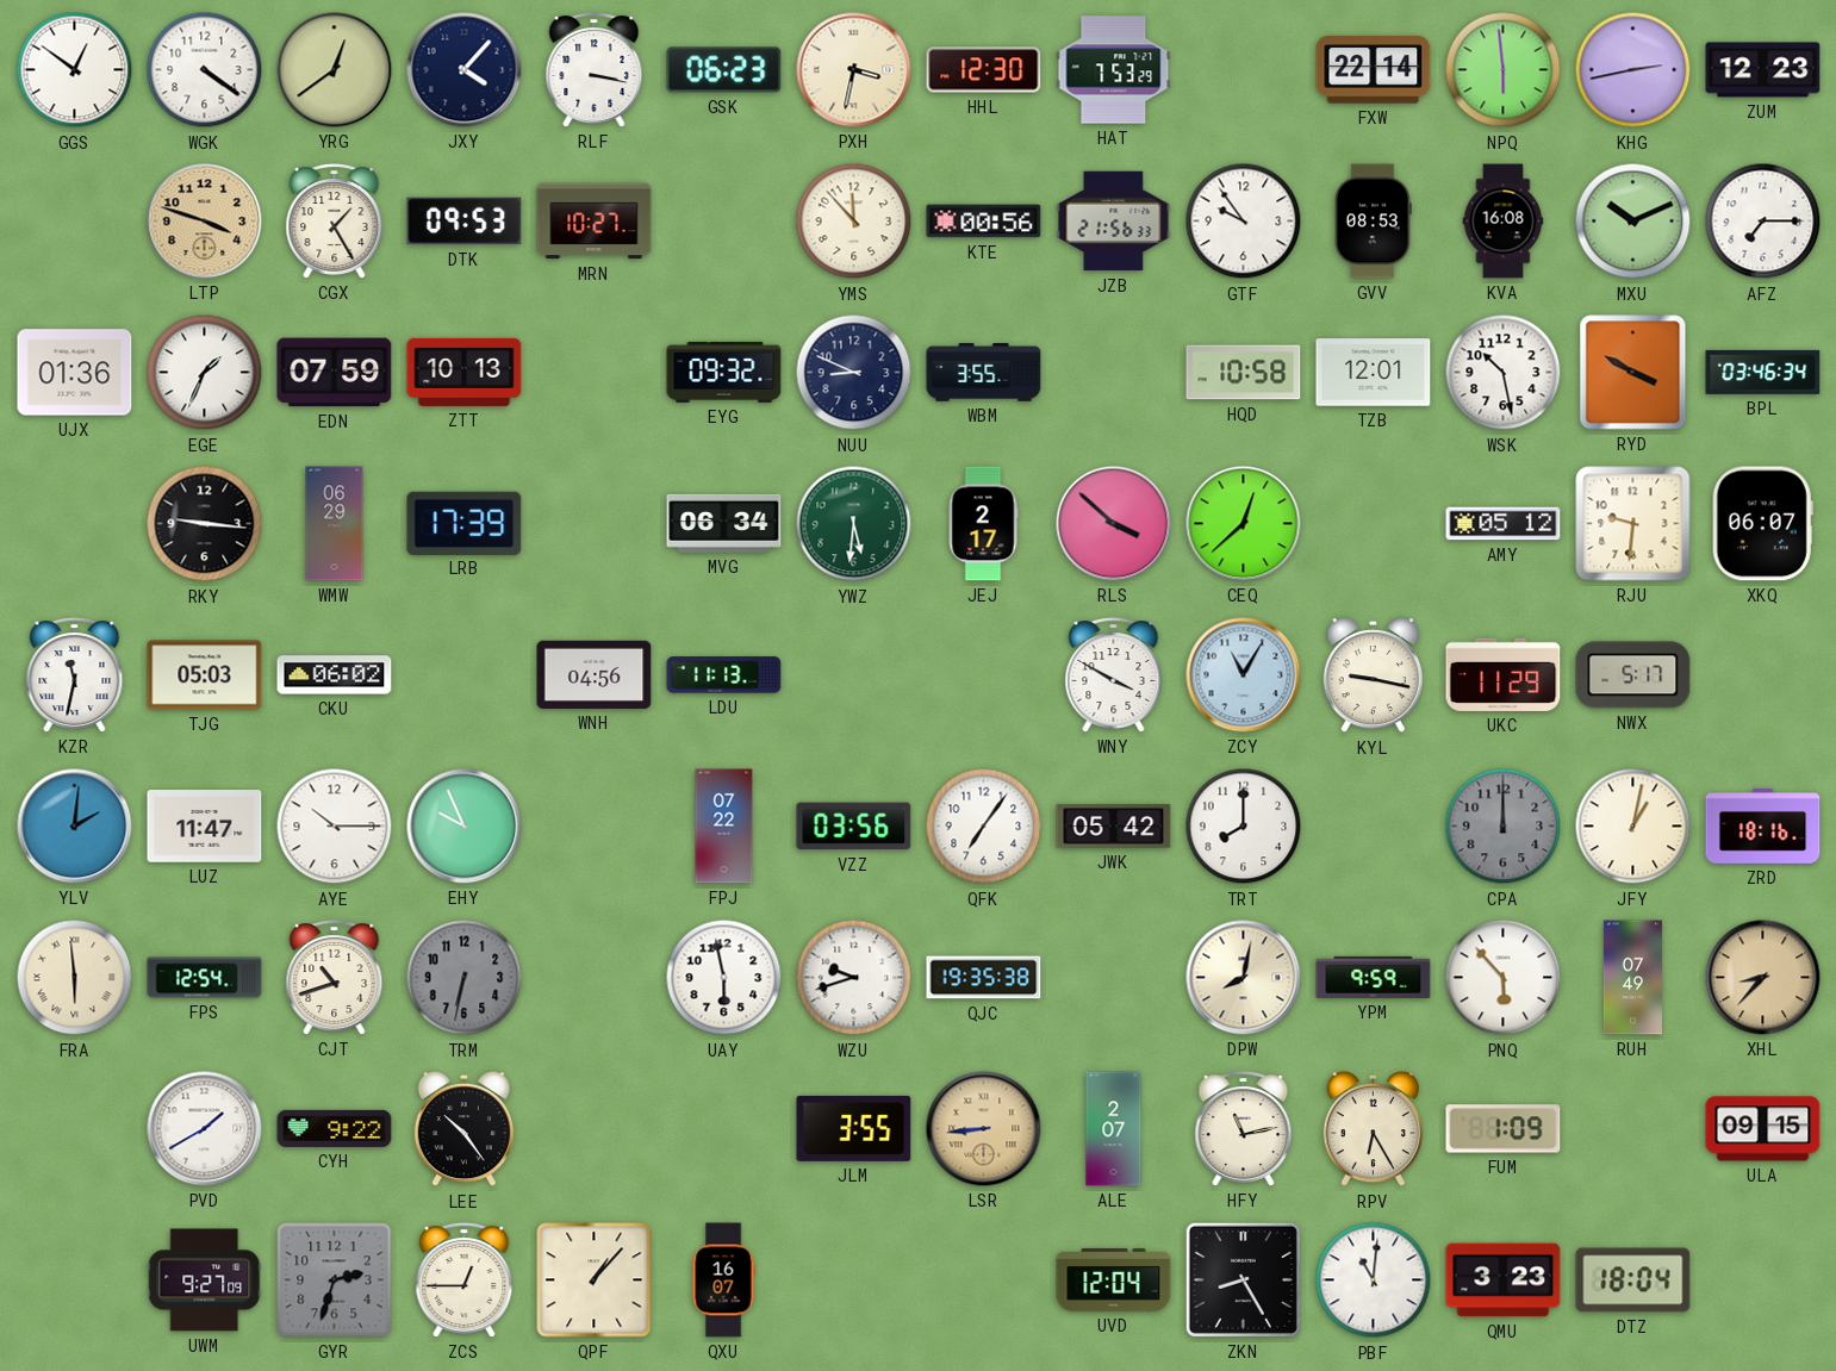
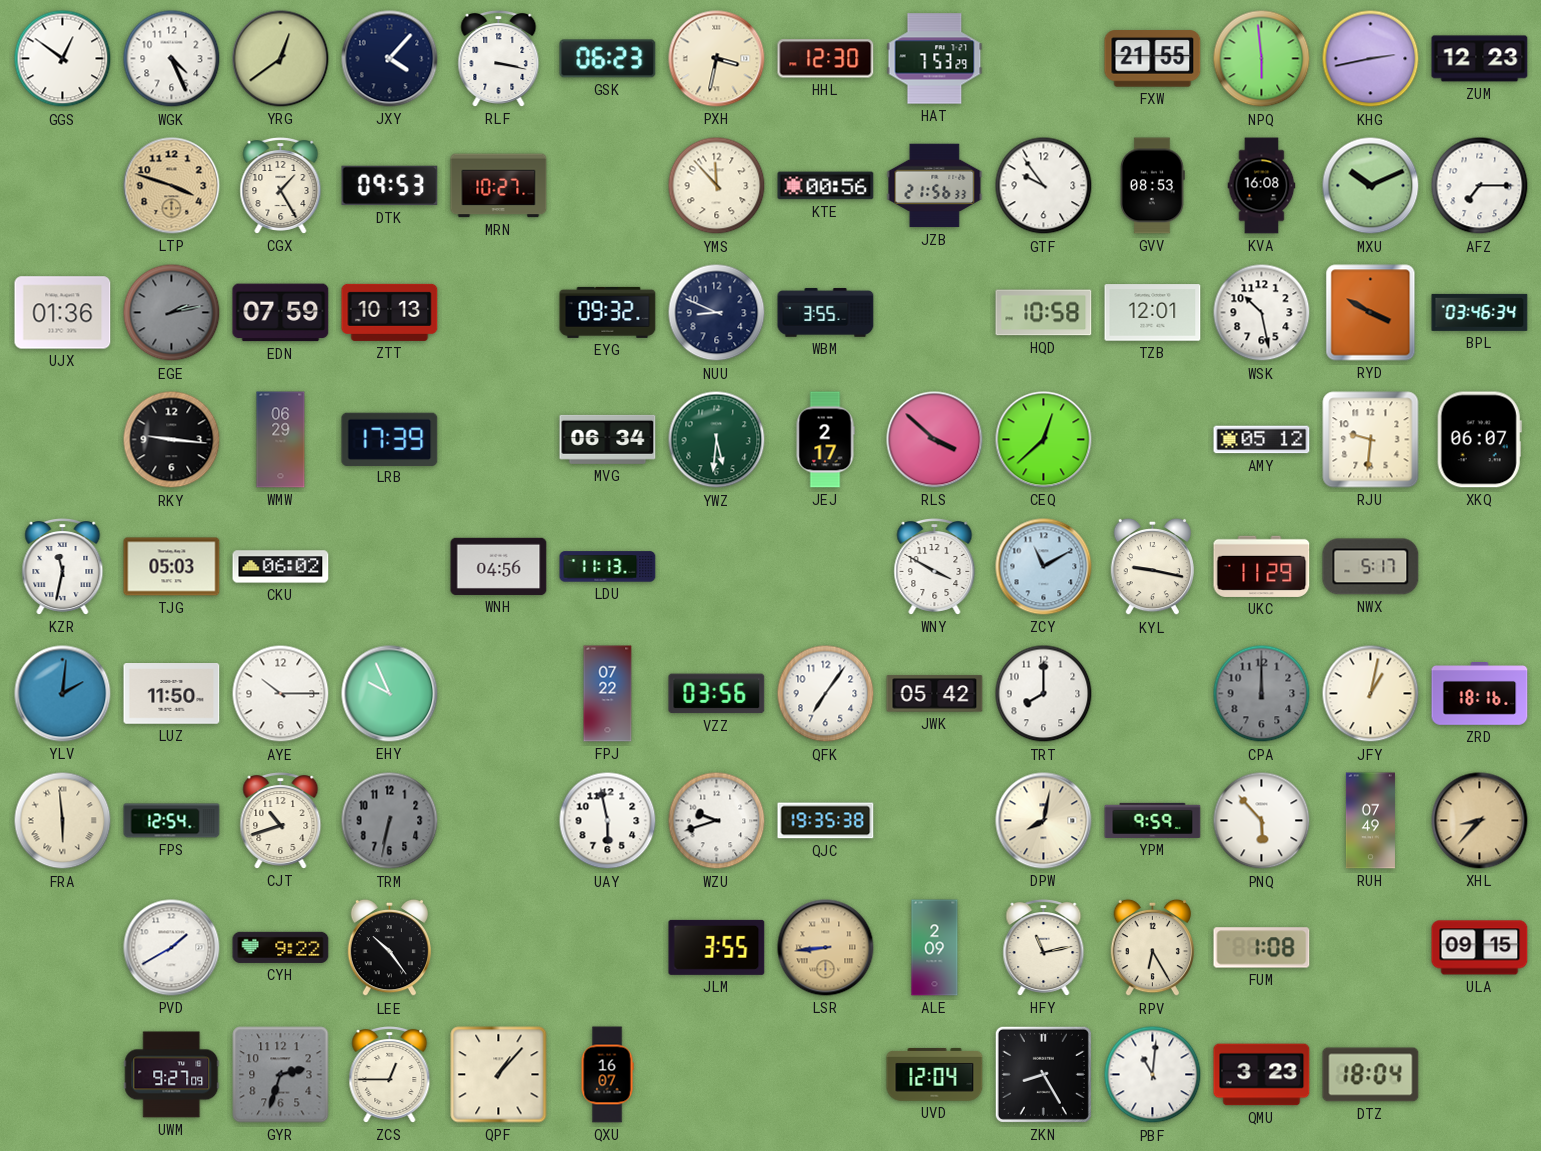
WGK: 4:21 -> 4:26
FXW: 22:14 -> 21:55
EGE: 1:34 -> 2:13
EGE dial: white -> grey
ZCY: 11:05 -> 11:10
LUZ: 11:47 -> 11:50
ALE: 2:07 -> 2:09
FUM: 1:09 -> 1:08
